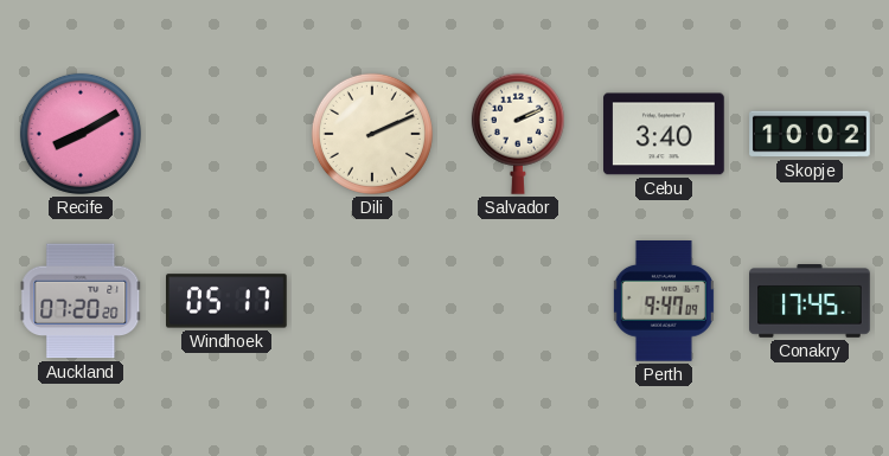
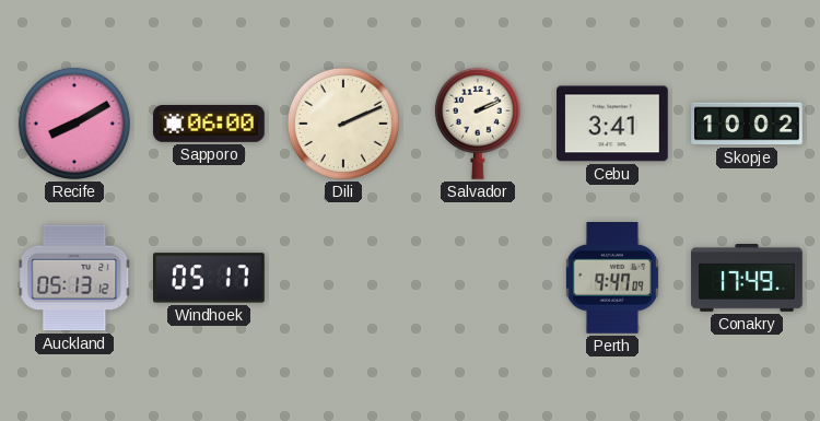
Sapporo: none -> 06:00
Cebu: 3:40 -> 3:41
Auckland: 07:20 -> 05:13
Conakry: 17:45 -> 17:49
